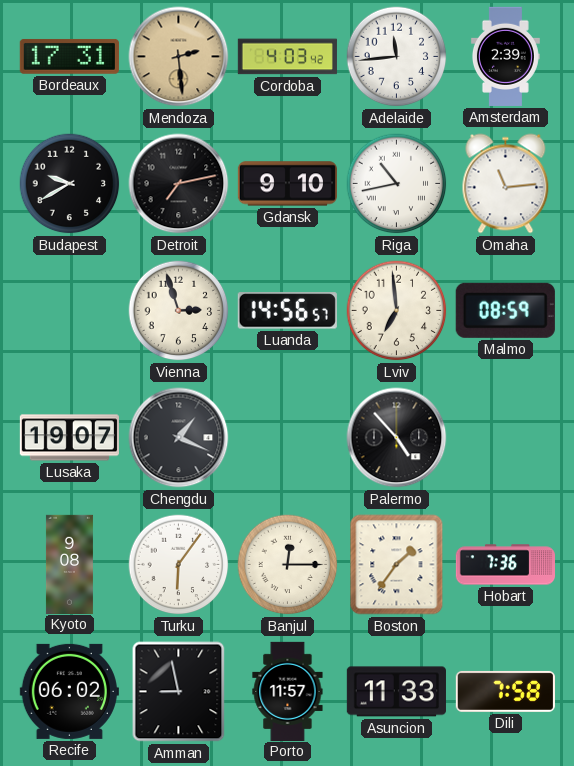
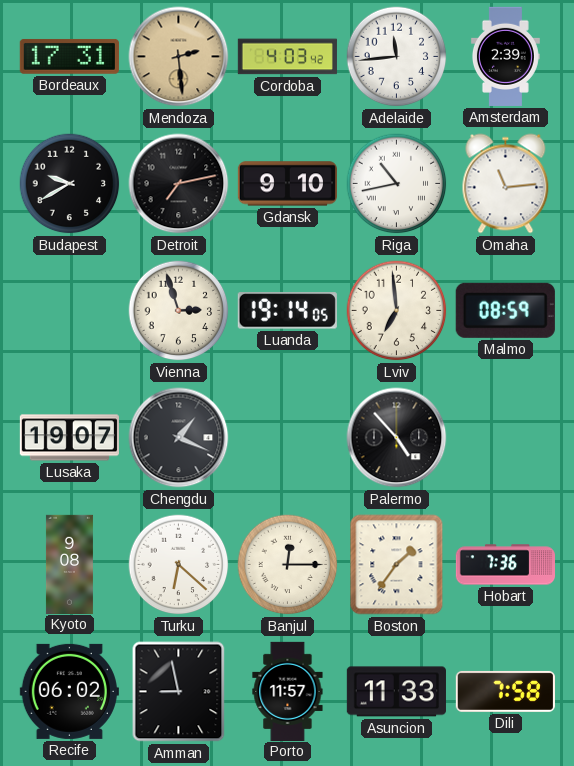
Luanda: 14:56 -> 19:14
Turku: 6:06 -> 6:22
